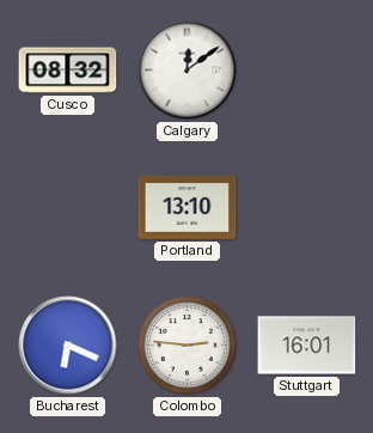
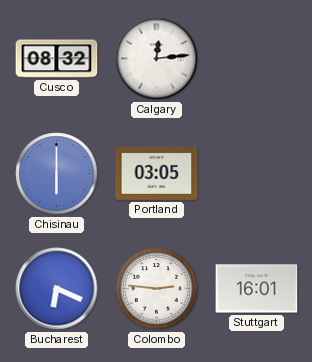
Calgary: 12:09 -> 12:14
Chisinau: none -> 6:00
Portland: 13:10 -> 03:05
